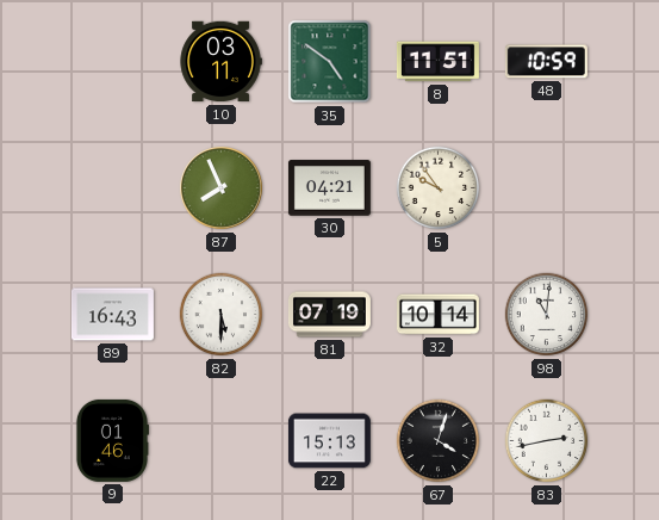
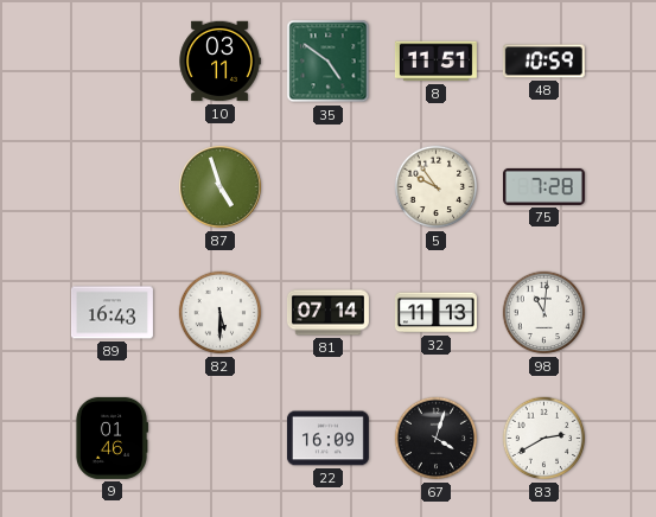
87: 7:56 -> 4:57
30: 04:21 -> none
75: none -> 7:28
81: 07:19 -> 07:14
32: 10:14 -> 11:13
22: 15:13 -> 16:09
83: 2:43 -> 2:40
